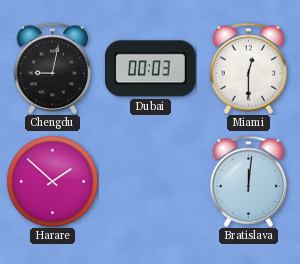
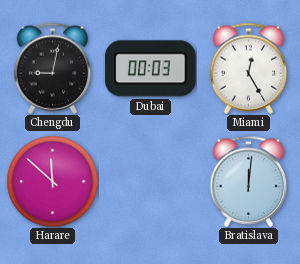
Miami: 12:30 -> 12:25
Harare: 1:52 -> 11:52
